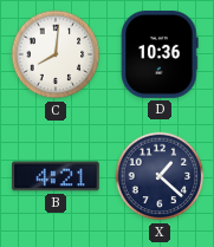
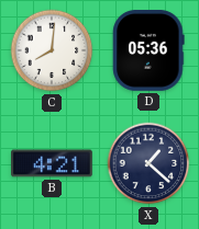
D: 10:36 -> 05:36
